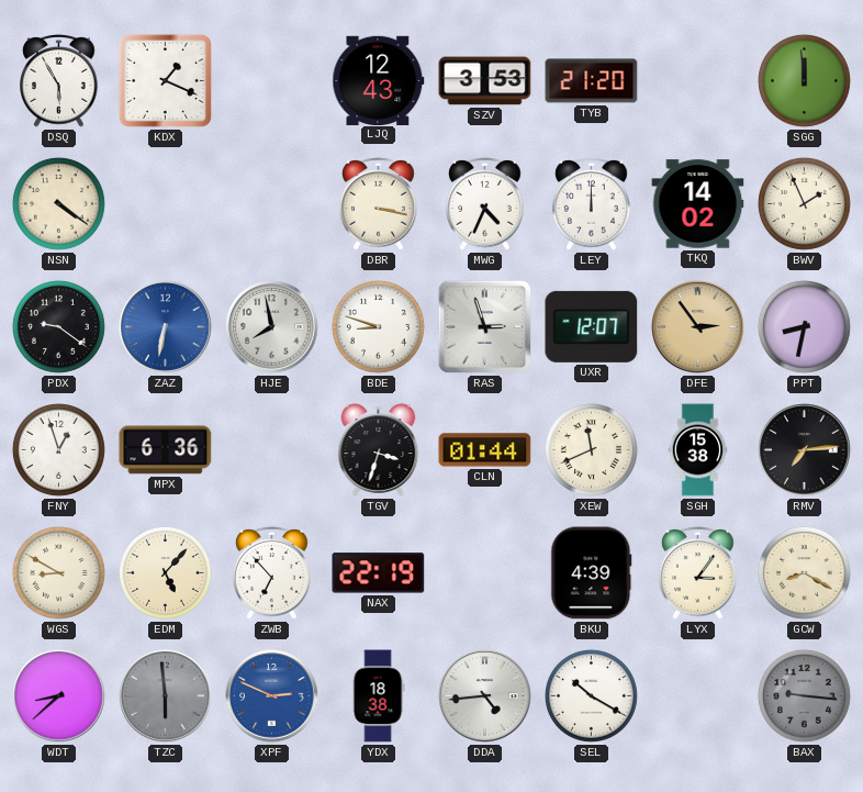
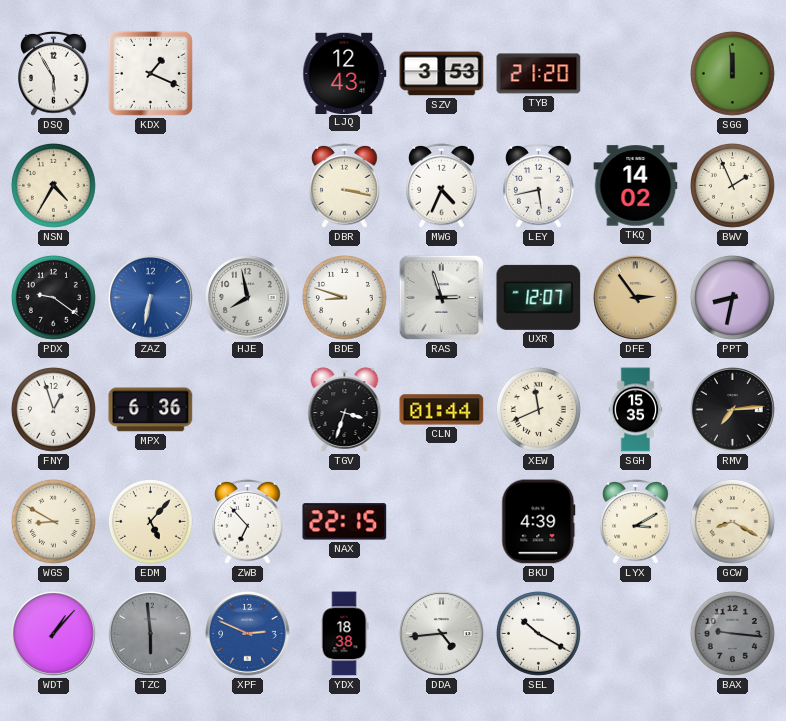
NSN: 4:21 -> 4:35
LEY: 12:00 -> 5:43
SGH: 15:38 -> 15:35
NAX: 22:19 -> 22:15
LYX: 3:06 -> 3:10
WDT: 8:38 -> 1:07
